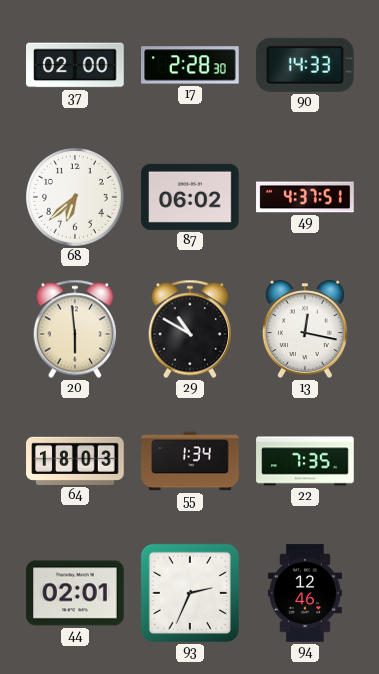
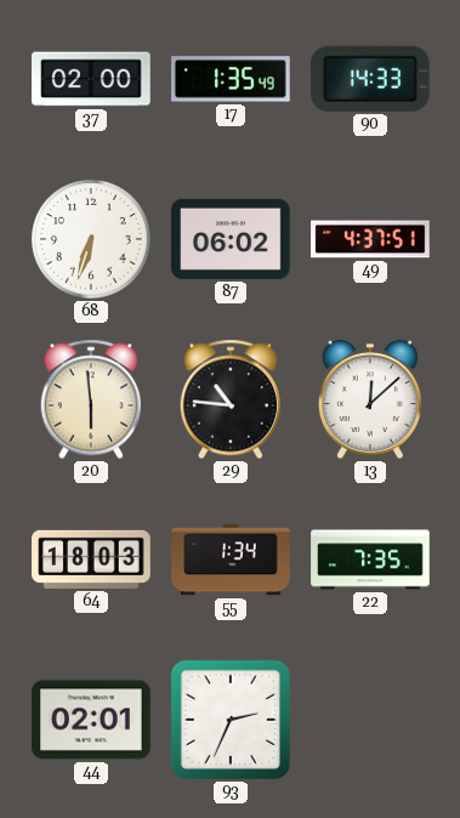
17: 2:28 -> 1:35
68: 6:38 -> 6:33
29: 10:50 -> 10:46
13: 12:17 -> 12:08
94: 12:46 -> none
